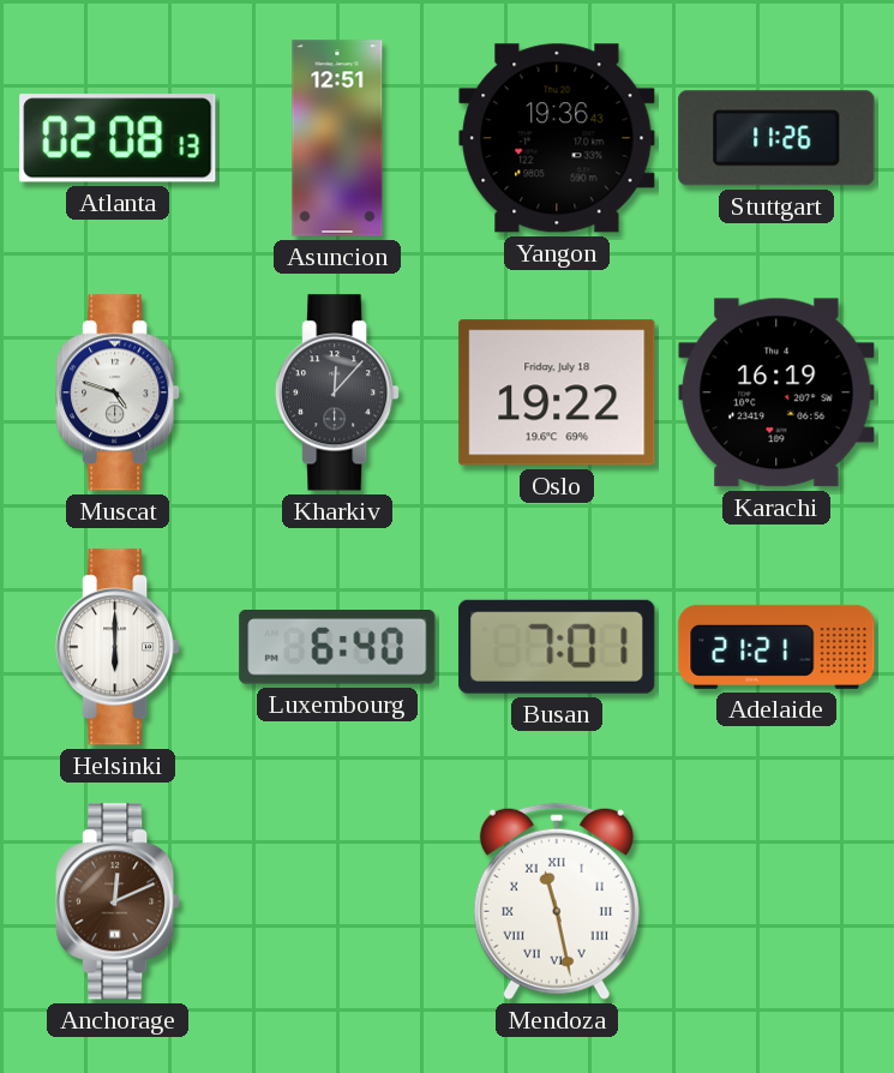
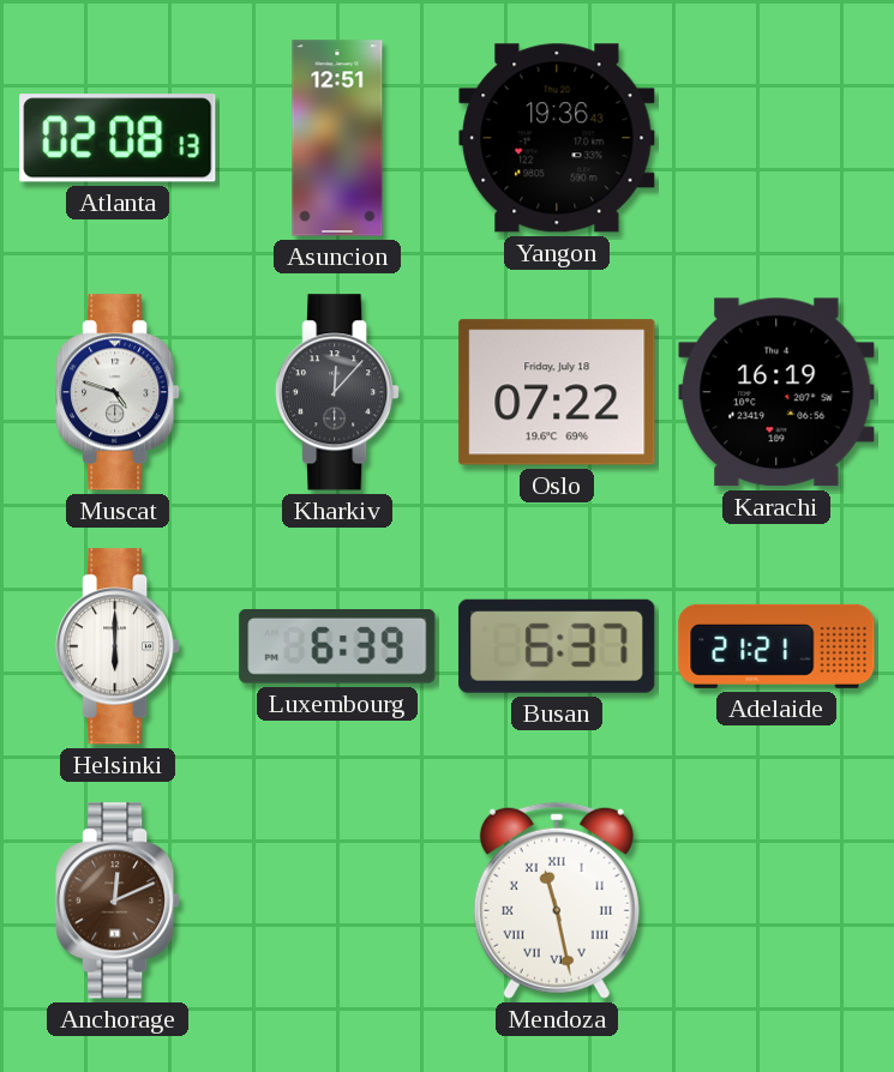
Stuttgart: 11:26 -> none
Oslo: 19:22 -> 07:22
Luxembourg: 6:40 -> 6:39
Busan: 7:01 -> 6:37
